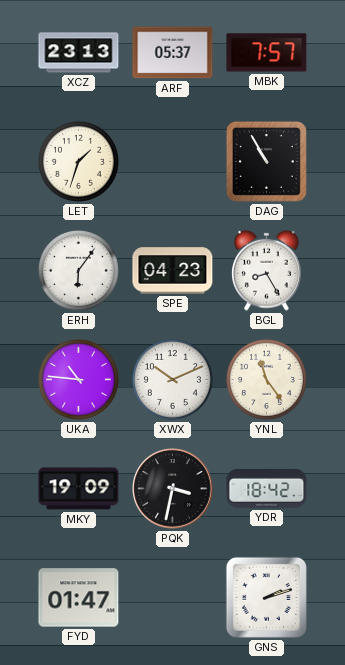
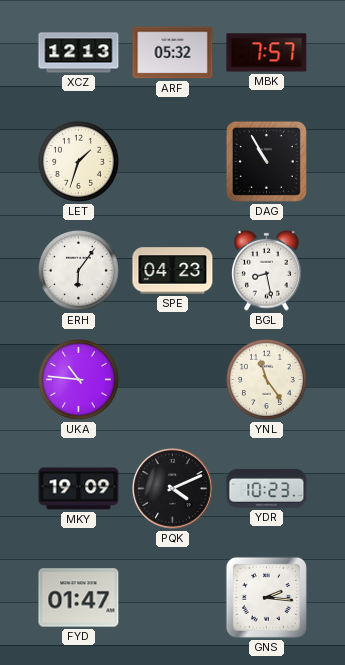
XCZ: 23:13 -> 12:13
ARF: 05:37 -> 05:32
BGL: 8:25 -> 8:28
XWX: 10:11 -> none
PQK: 3:32 -> 4:11
YDR: 18:42 -> 10:23
GNS: 2:12 -> 2:16
